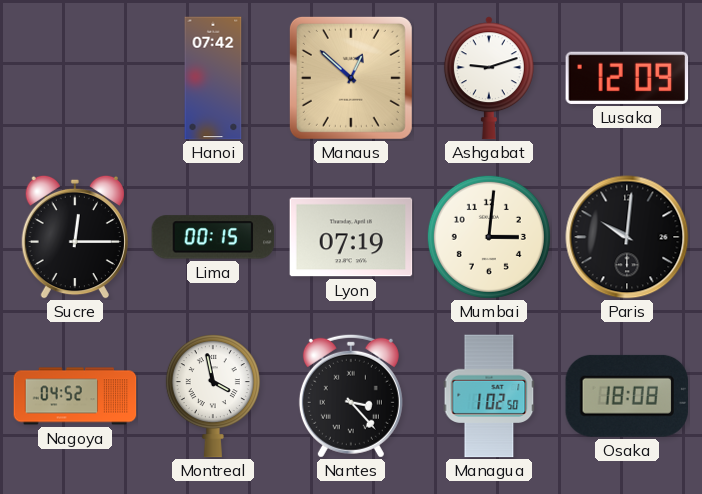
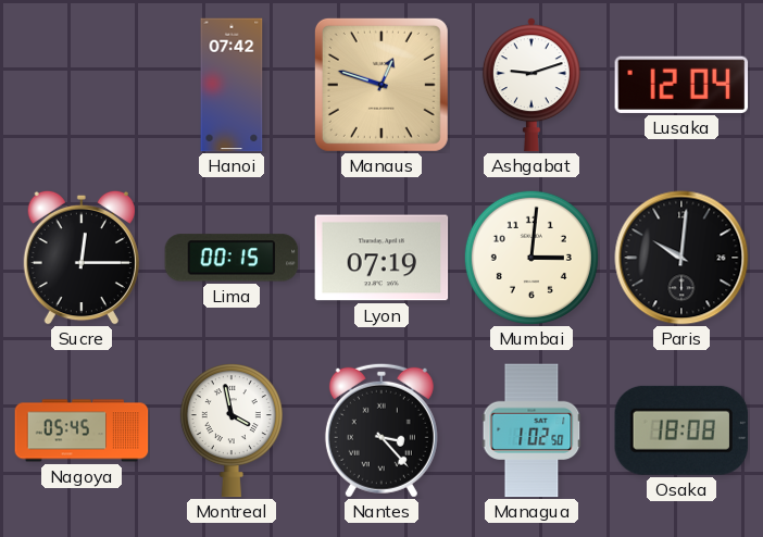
Manaus: 12:52 -> 12:48
Lusaka: 12:09 -> 12:04
Nagoya: 04:52 -> 05:45
